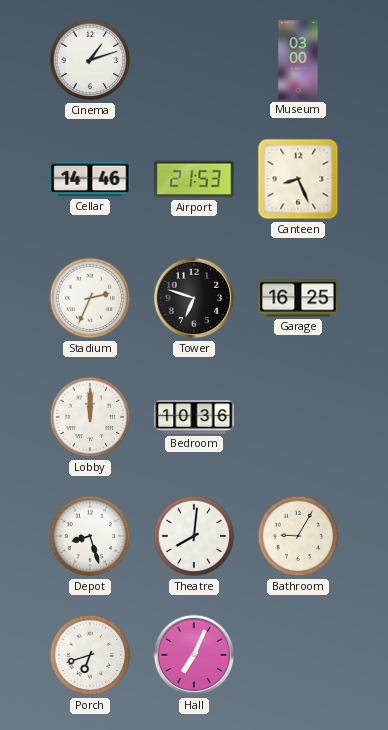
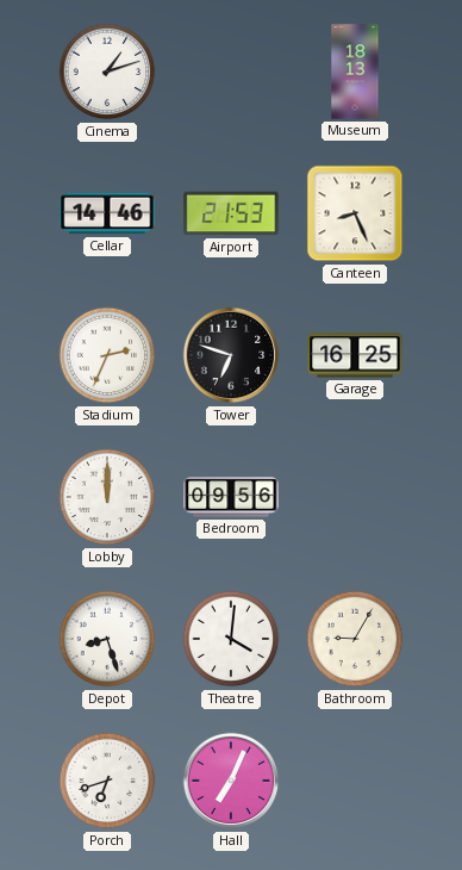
Museum: 03:00 -> 18:13
Bedroom: 10:36 -> 09:56
Theatre: 8:01 -> 4:01
